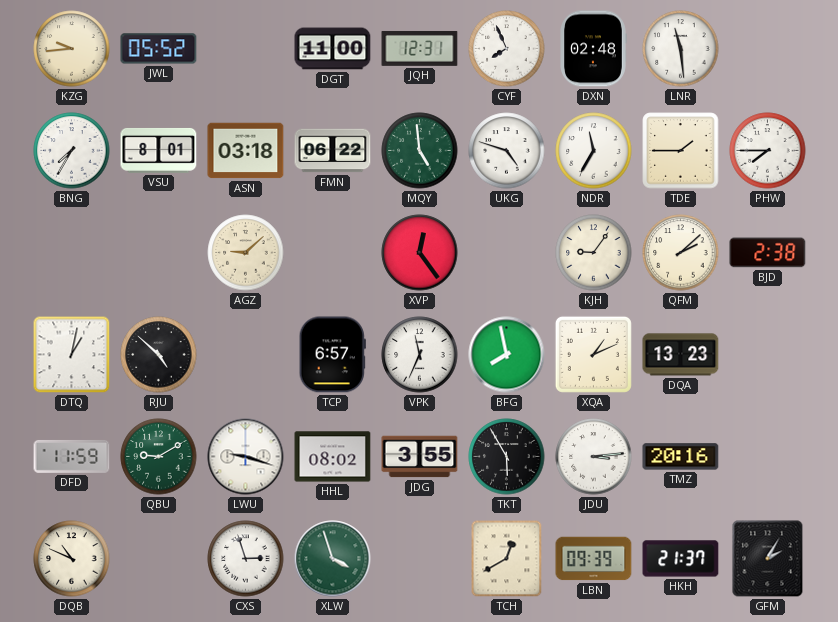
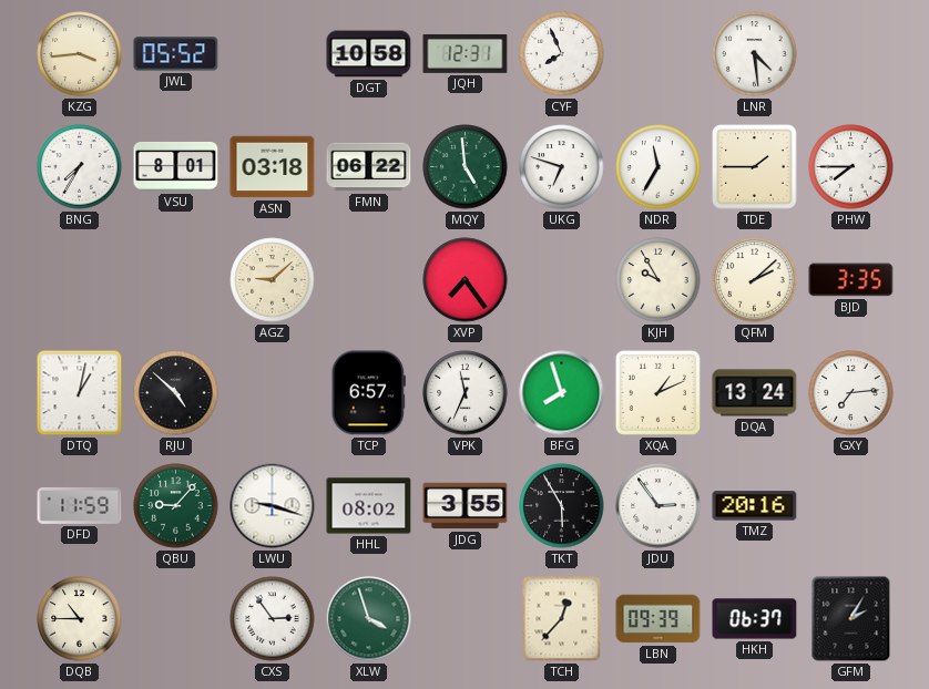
KZG: 9:44 -> 3:44
DGT: 11:00 -> 10:58
DXN: 02:48 -> none
LNR: 11:29 -> 4:29
UKG: 4:48 -> 6:48
XVP: 12:24 -> 7:24
KJH: 9:06 -> 9:55
BJD: 2:38 -> 3:35
BFG: 7:58 -> 7:57
DQA: 13:23 -> 13:24
GXY: none -> 7:14
QBU: 9:10 -> 9:07
JDU: 3:14 -> 2:54
DQB: 10:49 -> 10:45
CXS: 2:57 -> 2:54
TCH: 12:40 -> 12:37
HKH: 21:37 -> 06:37
